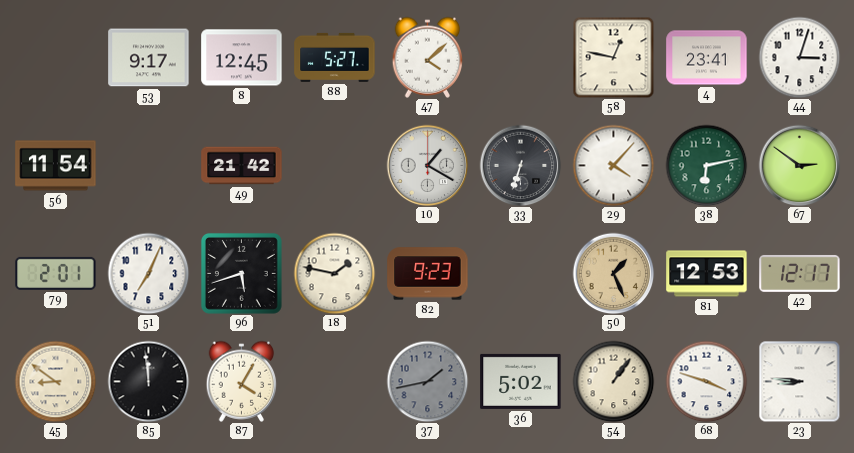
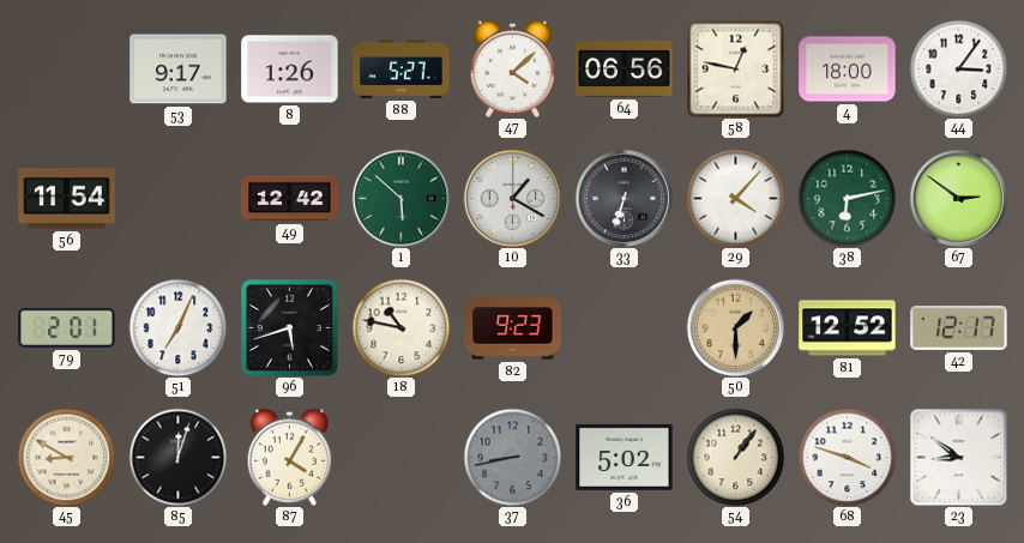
8: 12:45 -> 1:26
64: none -> 06:56
4: 23:41 -> 18:00
44: 3:03 -> 3:06
49: 21:42 -> 12:42
1: none -> 5:52
18: 1:47 -> 10:47
50: 1:26 -> 1:30
81: 12:53 -> 12:52
45: 8:51 -> 8:50
85: 11:59 -> 12:03
37: 1:43 -> 8:43
23: 8:46 -> 8:51
